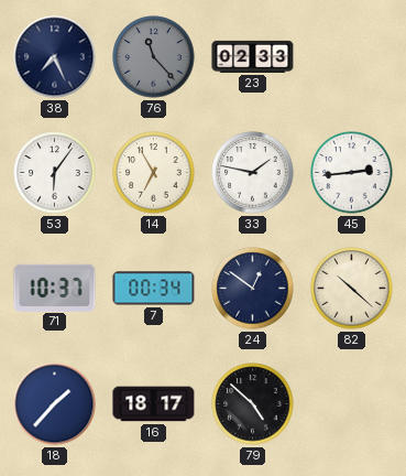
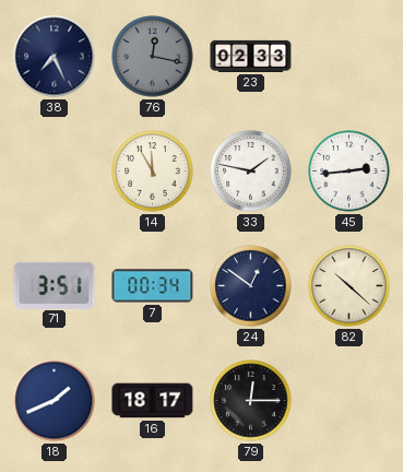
76: 11:23 -> 12:17
53: 6:06 -> none
14: 6:55 -> 11:55
71: 10:37 -> 3:51
18: 1:37 -> 1:41
79: 4:52 -> 12:15
